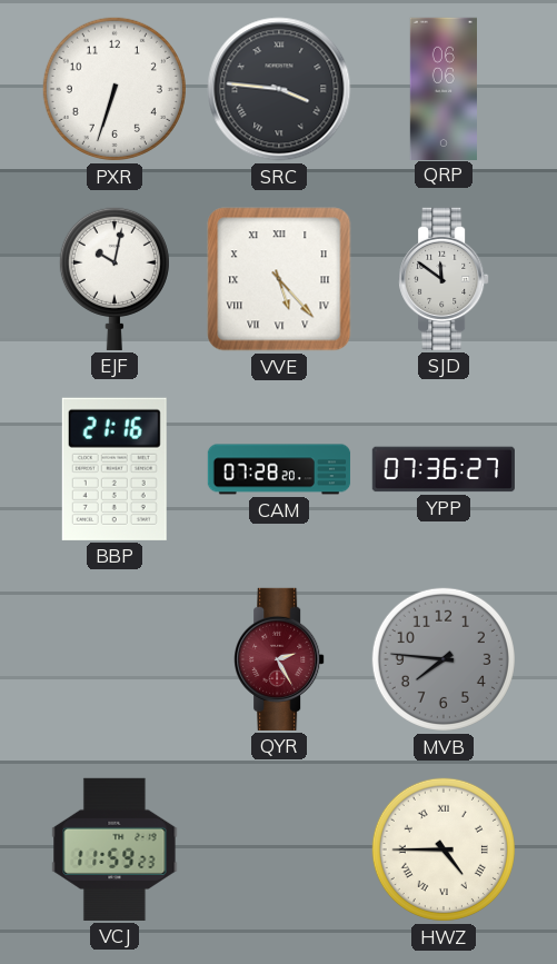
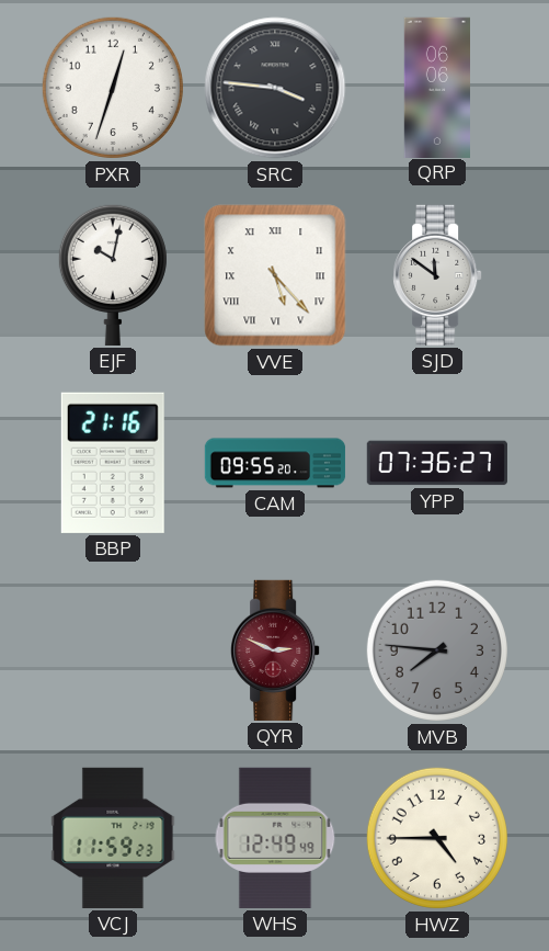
PXR: 6:33 -> 12:33
CAM: 07:28 -> 09:55
QYR: 2:25 -> 2:49
WHS: none -> 12:49
HWZ numerals: Roman -> Arabic
